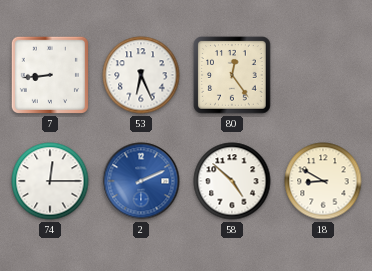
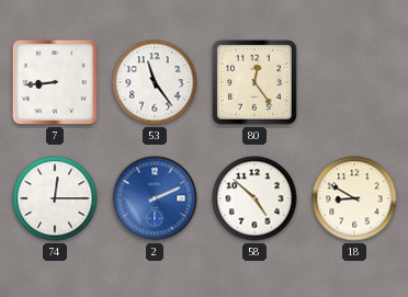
53: 6:26 -> 11:24
